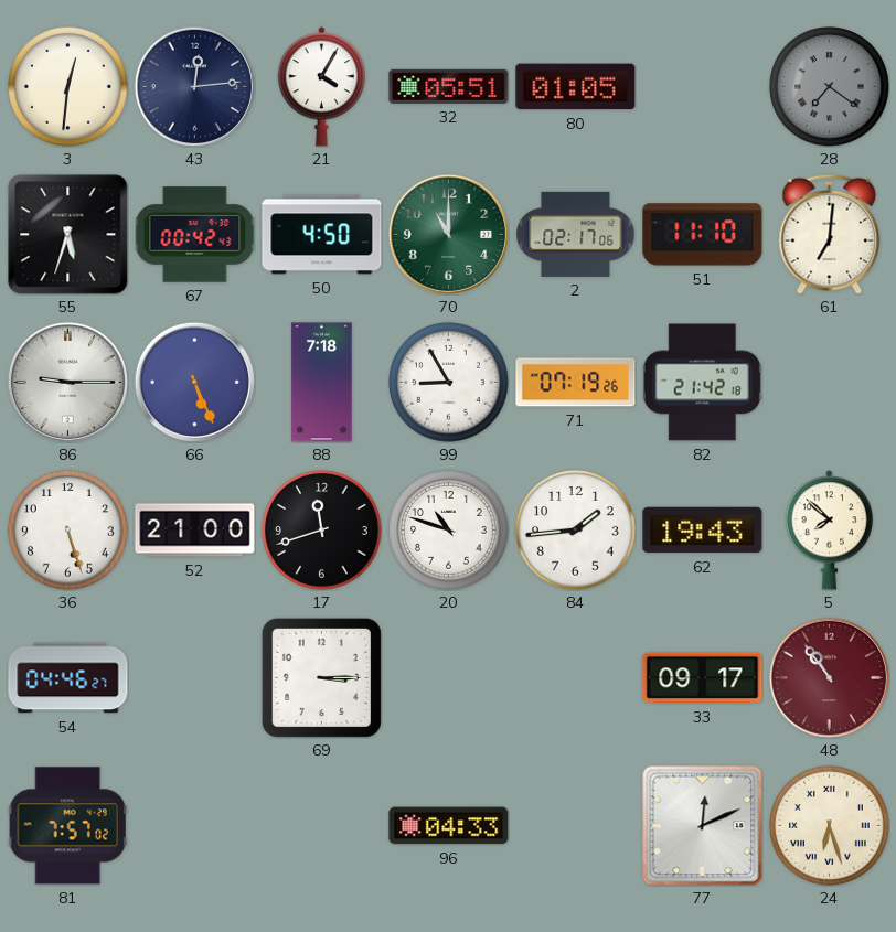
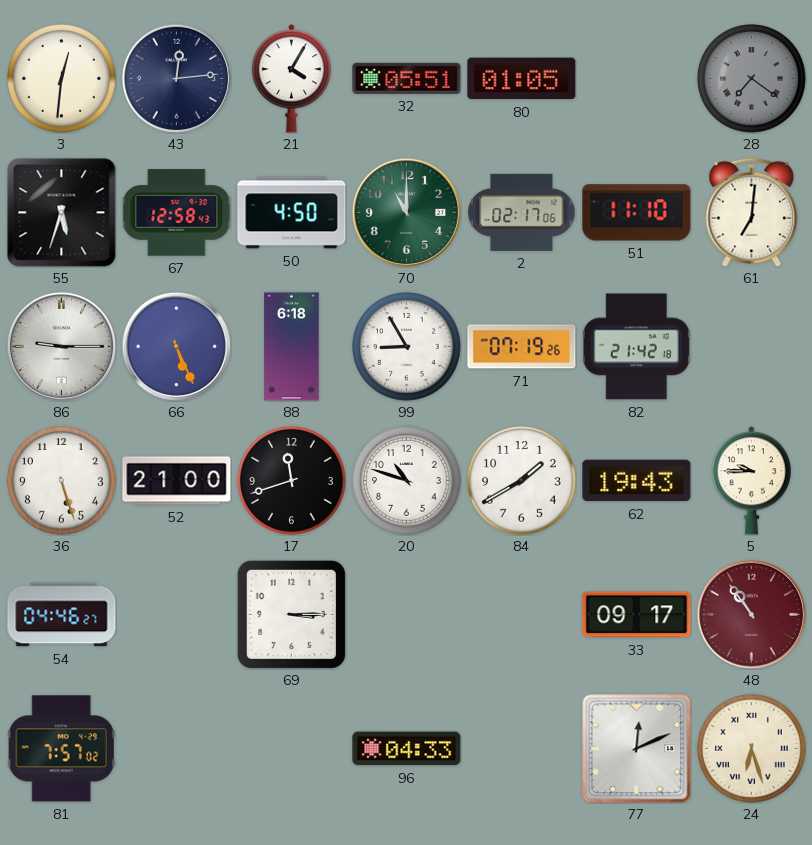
67: 00:42 -> 12:58
88: 7:18 -> 6:18
84: 1:44 -> 1:40
5: 7:52 -> 9:45
